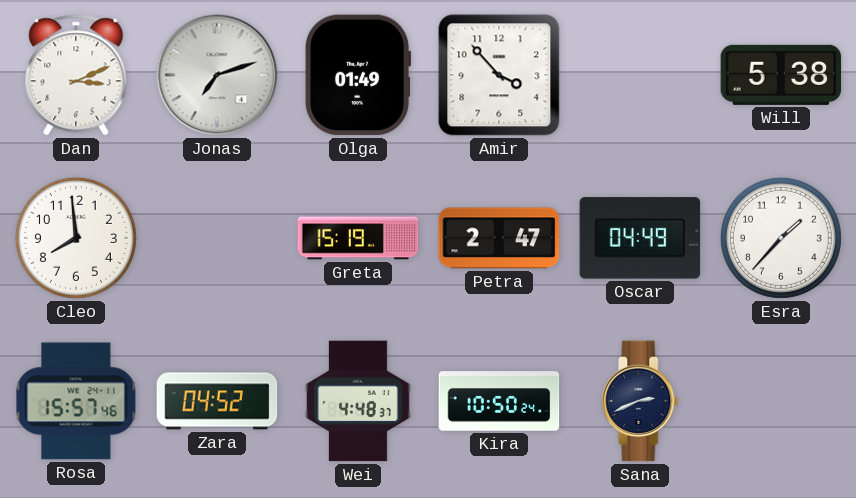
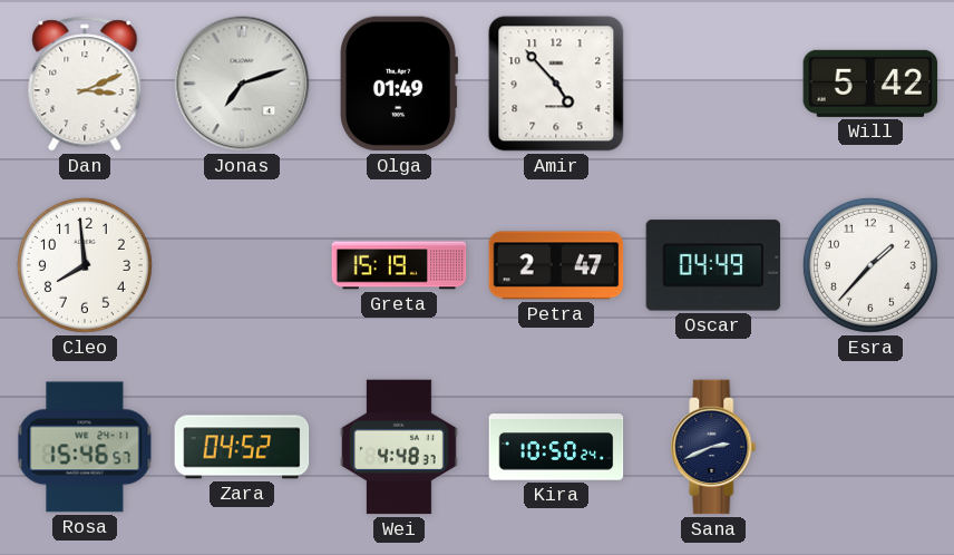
Amir: 3:53 -> 4:53
Will: 5:38 -> 5:42
Rosa: 15:57 -> 15:46
